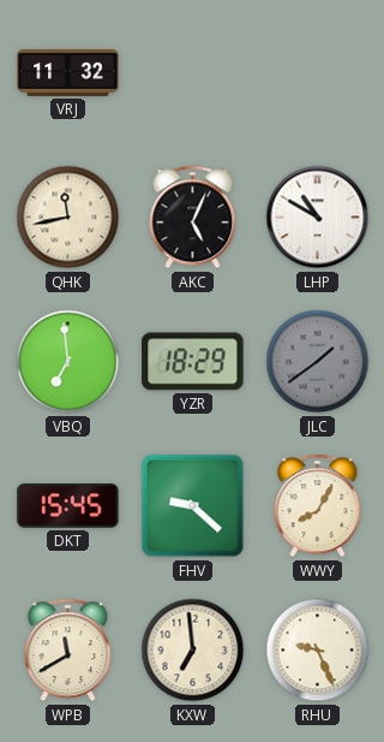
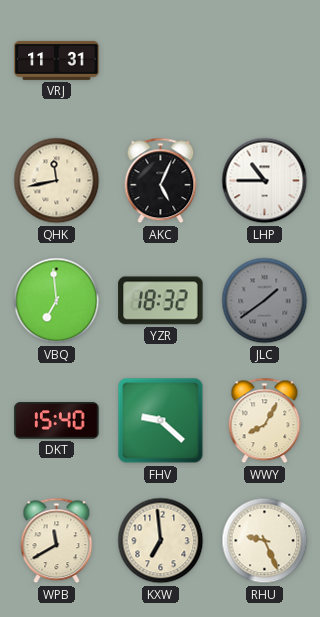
VRJ: 11:32 -> 11:31
LHP: 10:50 -> 10:45
YZR: 18:29 -> 18:32
DKT: 15:45 -> 15:40
